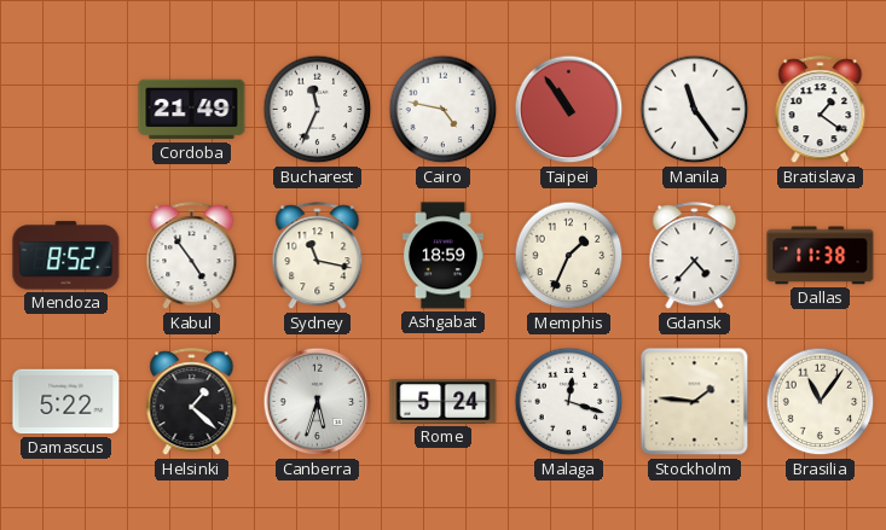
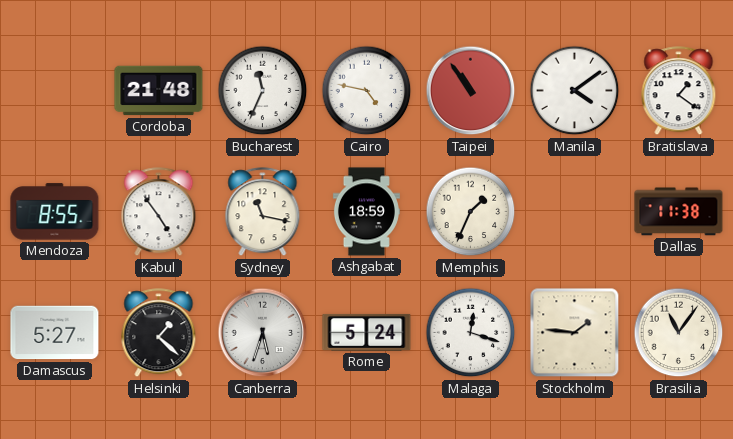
Cordoba: 21:49 -> 21:48
Manila: 11:24 -> 4:09
Mendoza: 8:52 -> 8:55
Gdansk: 4:37 -> none
Damascus: 5:22 -> 5:27
